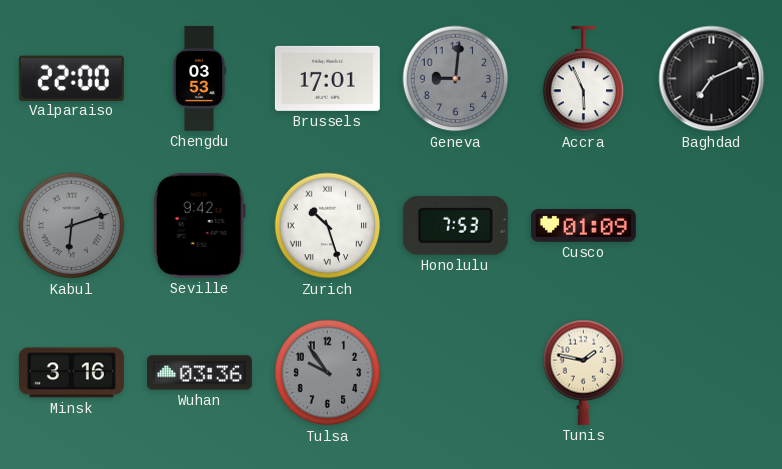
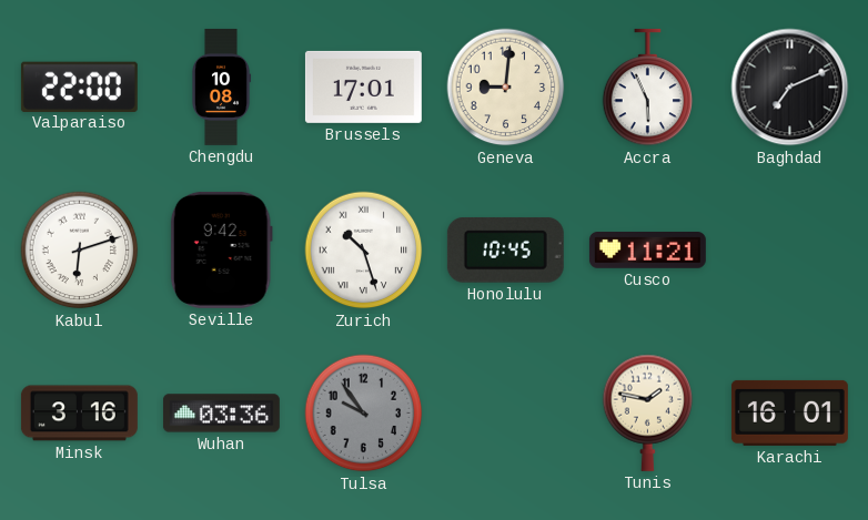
Chengdu: 03:53 -> 10:08
Geneva dial: grey -> cream
Kabul dial: grey -> white
Honolulu: 7:53 -> 10:45
Cusco: 01:09 -> 11:21
Karachi: none -> 16:01
